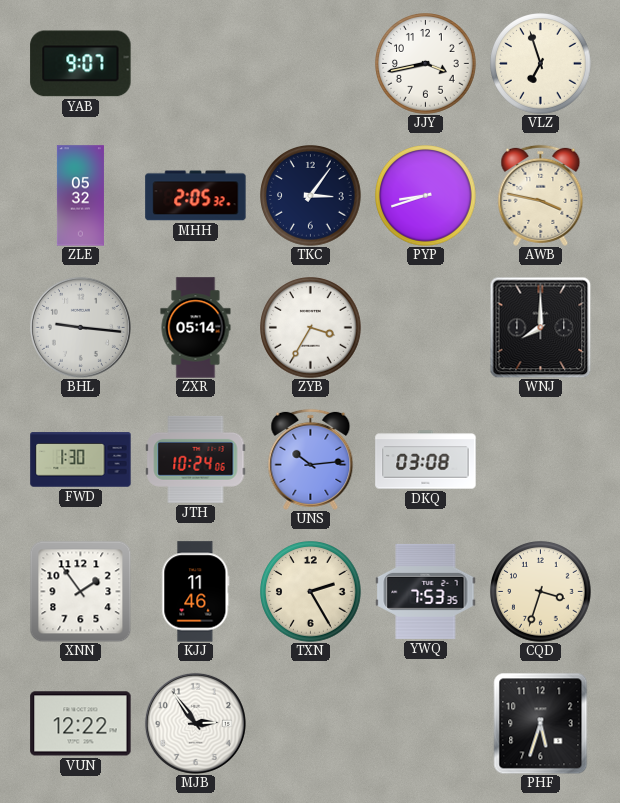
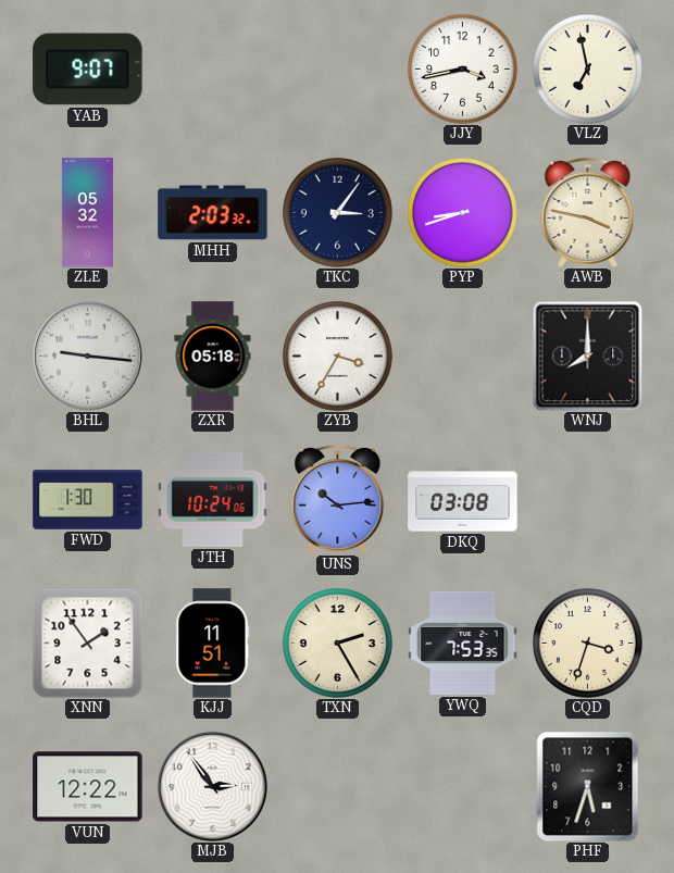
VLZ: 6:57 -> 6:58
MHH: 2:05 -> 2:03
ZXR: 05:14 -> 05:18
KJJ: 11:46 -> 11:51
